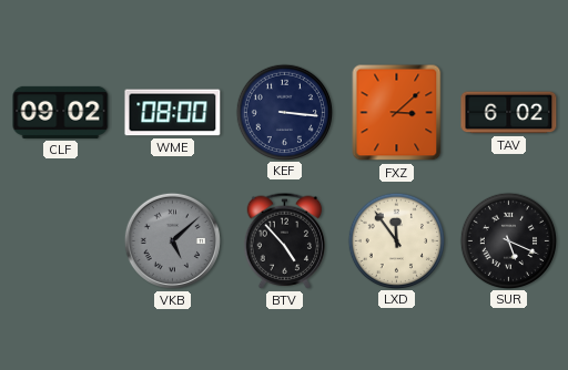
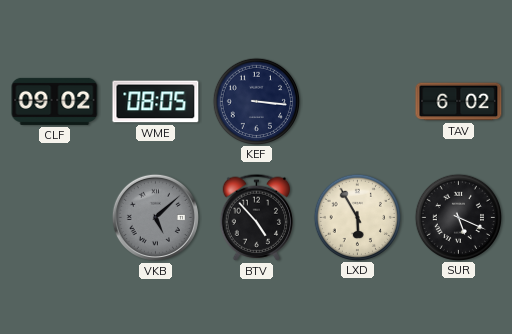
WME: 08:00 -> 08:05
FXZ: 3:08 -> none
LXD: 11:54 -> 5:55
